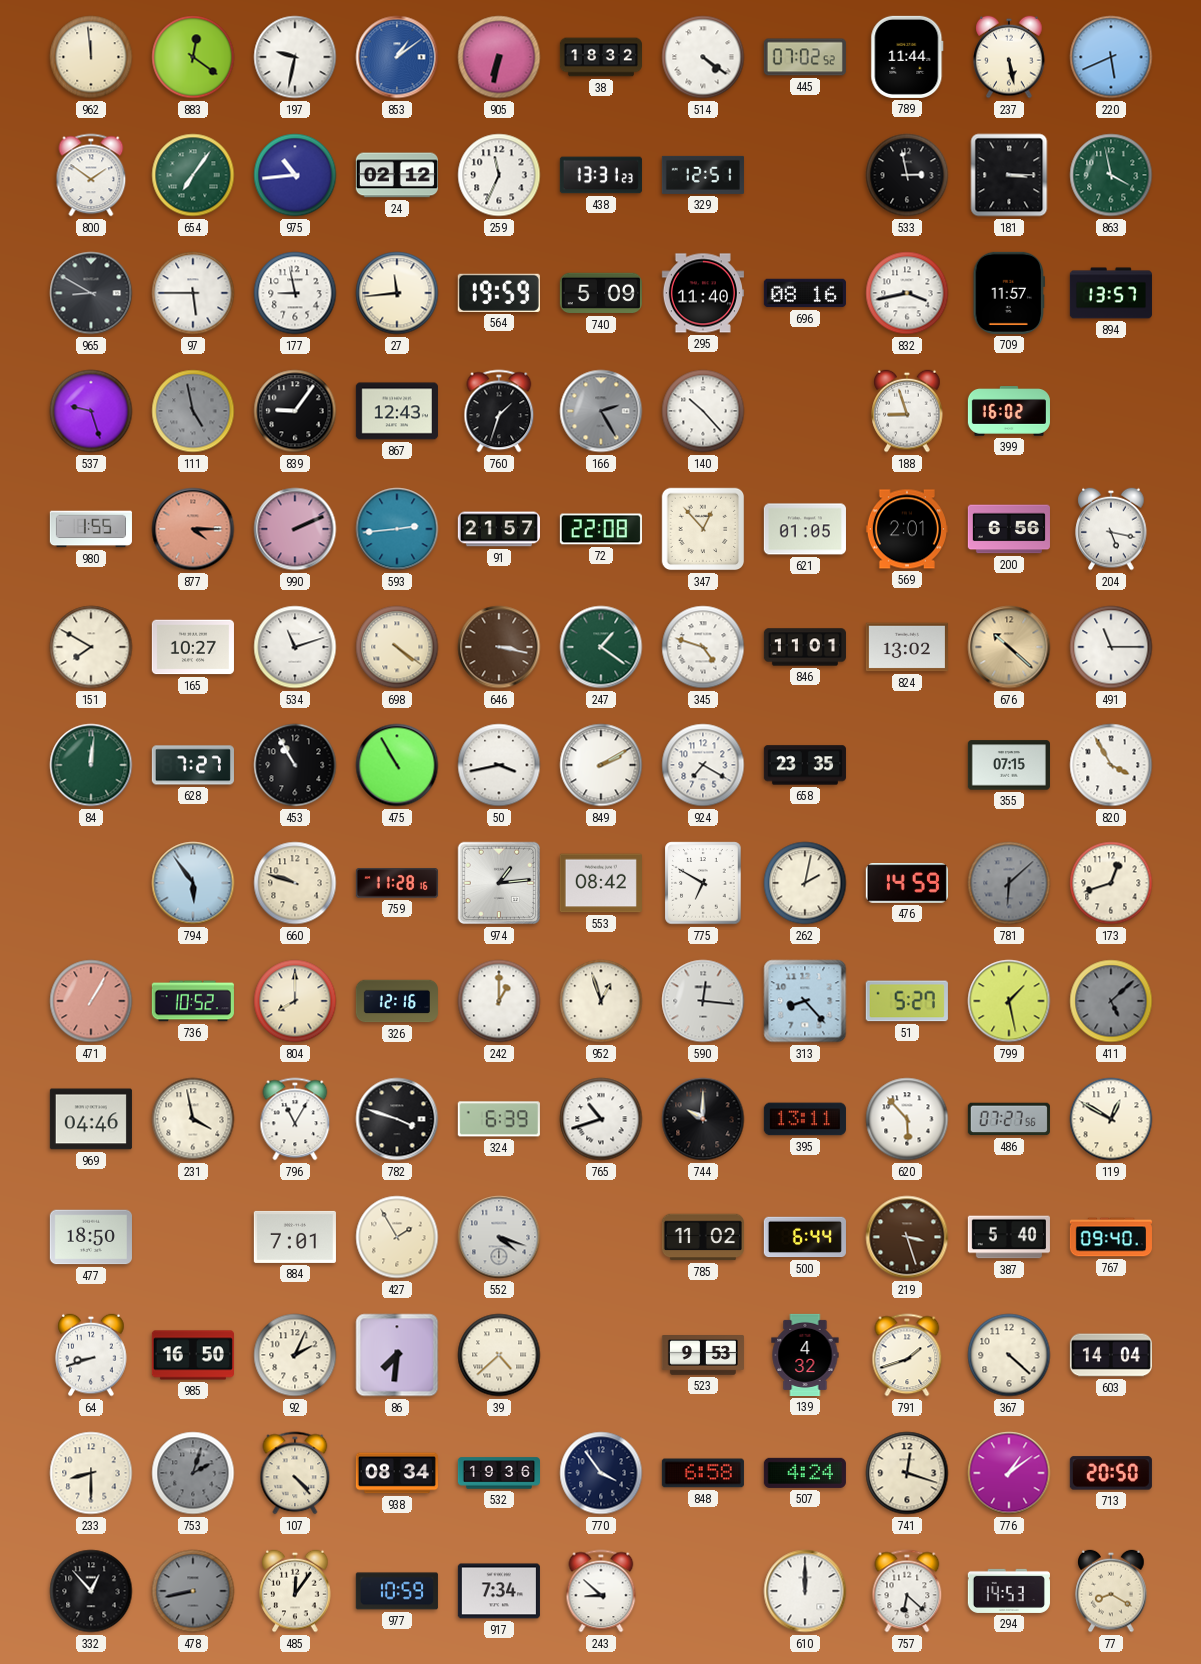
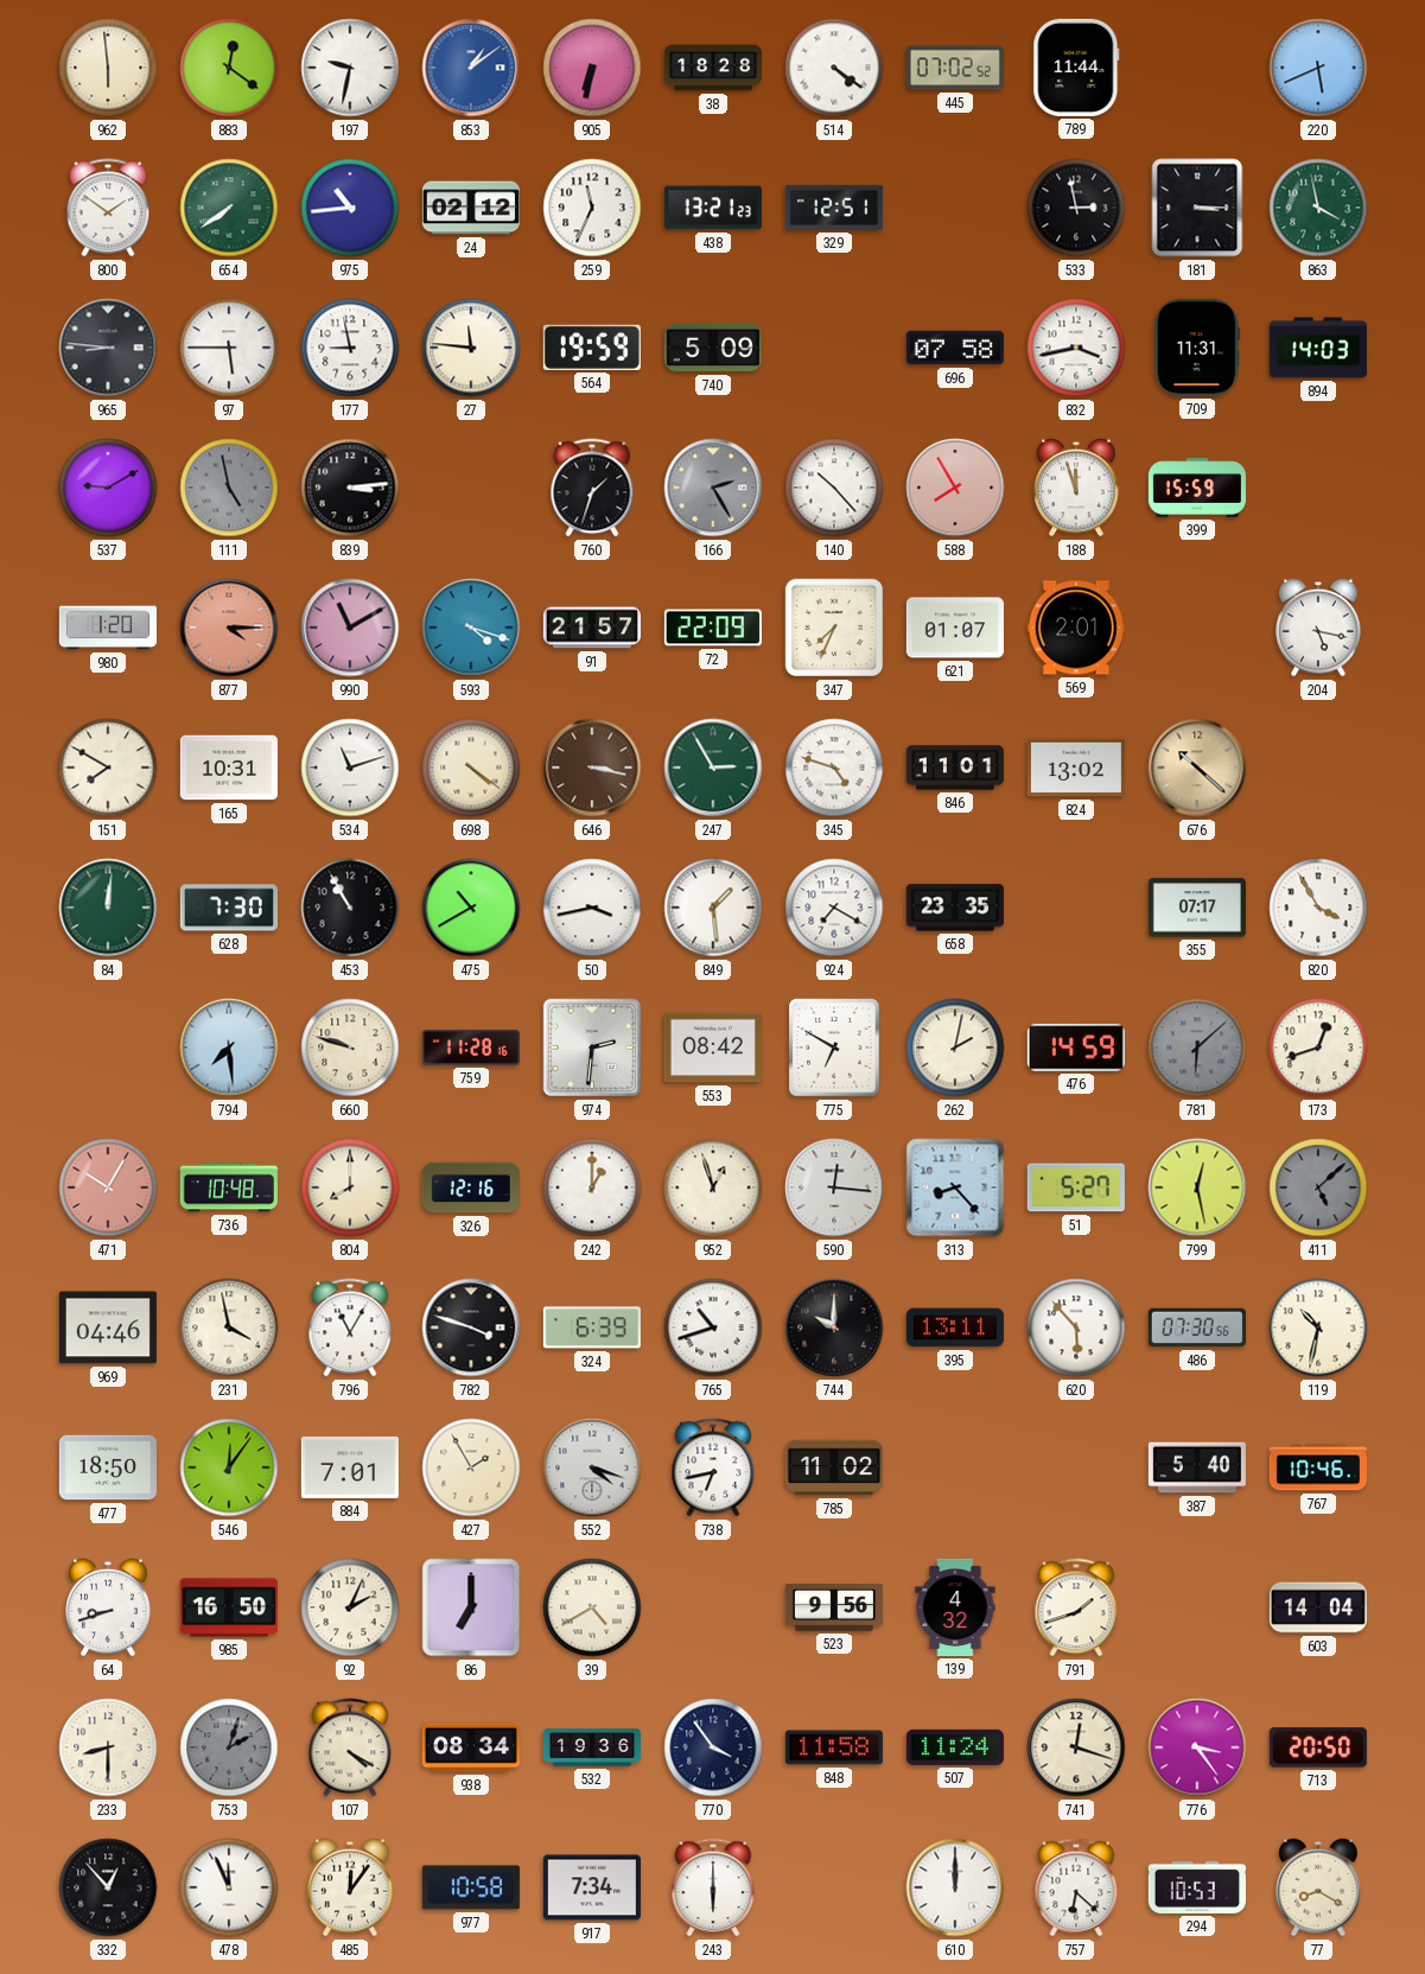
962: 11:59 -> 5:59
38: 18:32 -> 18:28
237: 5:28 -> none
654: 7:06 -> 7:39
438: 13:31 -> 13:21
965: 8:50 -> 8:46
27: 11:44 -> 11:46
295: 11:40 -> none
696: 08:16 -> 07:58
709: 11:57 -> 11:31
894: 13:57 -> 14:03
537: 9:27 -> 9:10
839: 9:06 -> 3:14
867: 12:43 -> none
588: none -> 7:55
188: 8:57 -> 11:57
399: 16:02 -> 15:59
980: 1:55 -> 1:20
990: 2:11 -> 11:10
593: 2:44 -> 4:18
72: 22:08 -> 22:09
347: 12:53 -> 7:34
621: 01:05 -> 01:07
200: 6:56 -> none
165: 10:27 -> 10:31
247: 1:21 -> 2:55
491: 11:15 -> none
628: 7:27 -> 7:30
475: 10:55 -> 10:40
849: 2:10 -> 1:29
355: 07:15 -> 07:17
794: 5:54 -> 7:29
974: 1:14 -> 2:31
471: 1:05 -> 10:05
736: 10:52 -> 10:48
799: 1:28 -> 12:28
486: 07:27 -> 07:30
119: 12:50 -> 10:32
546: none -> 12:06
738: none -> 6:43
500: 6:44 -> none
219: 3:27 -> none
767: 09:40 -> 10:46
86: 7:31 -> 7:00
39: 4:38 -> 4:40
523: 9:53 -> 9:56
367: 4:22 -> none
107: 4:23 -> 4:20
848: 6:58 -> 11:58
507: 4:24 -> 11:24
776: 1:09 -> 3:24
478: 8:43 -> 11:56
478 dial: grey -> white
977: 10:59 -> 10:58
243: 8:52 -> 6:00
294: 14:53 -> 10:53
